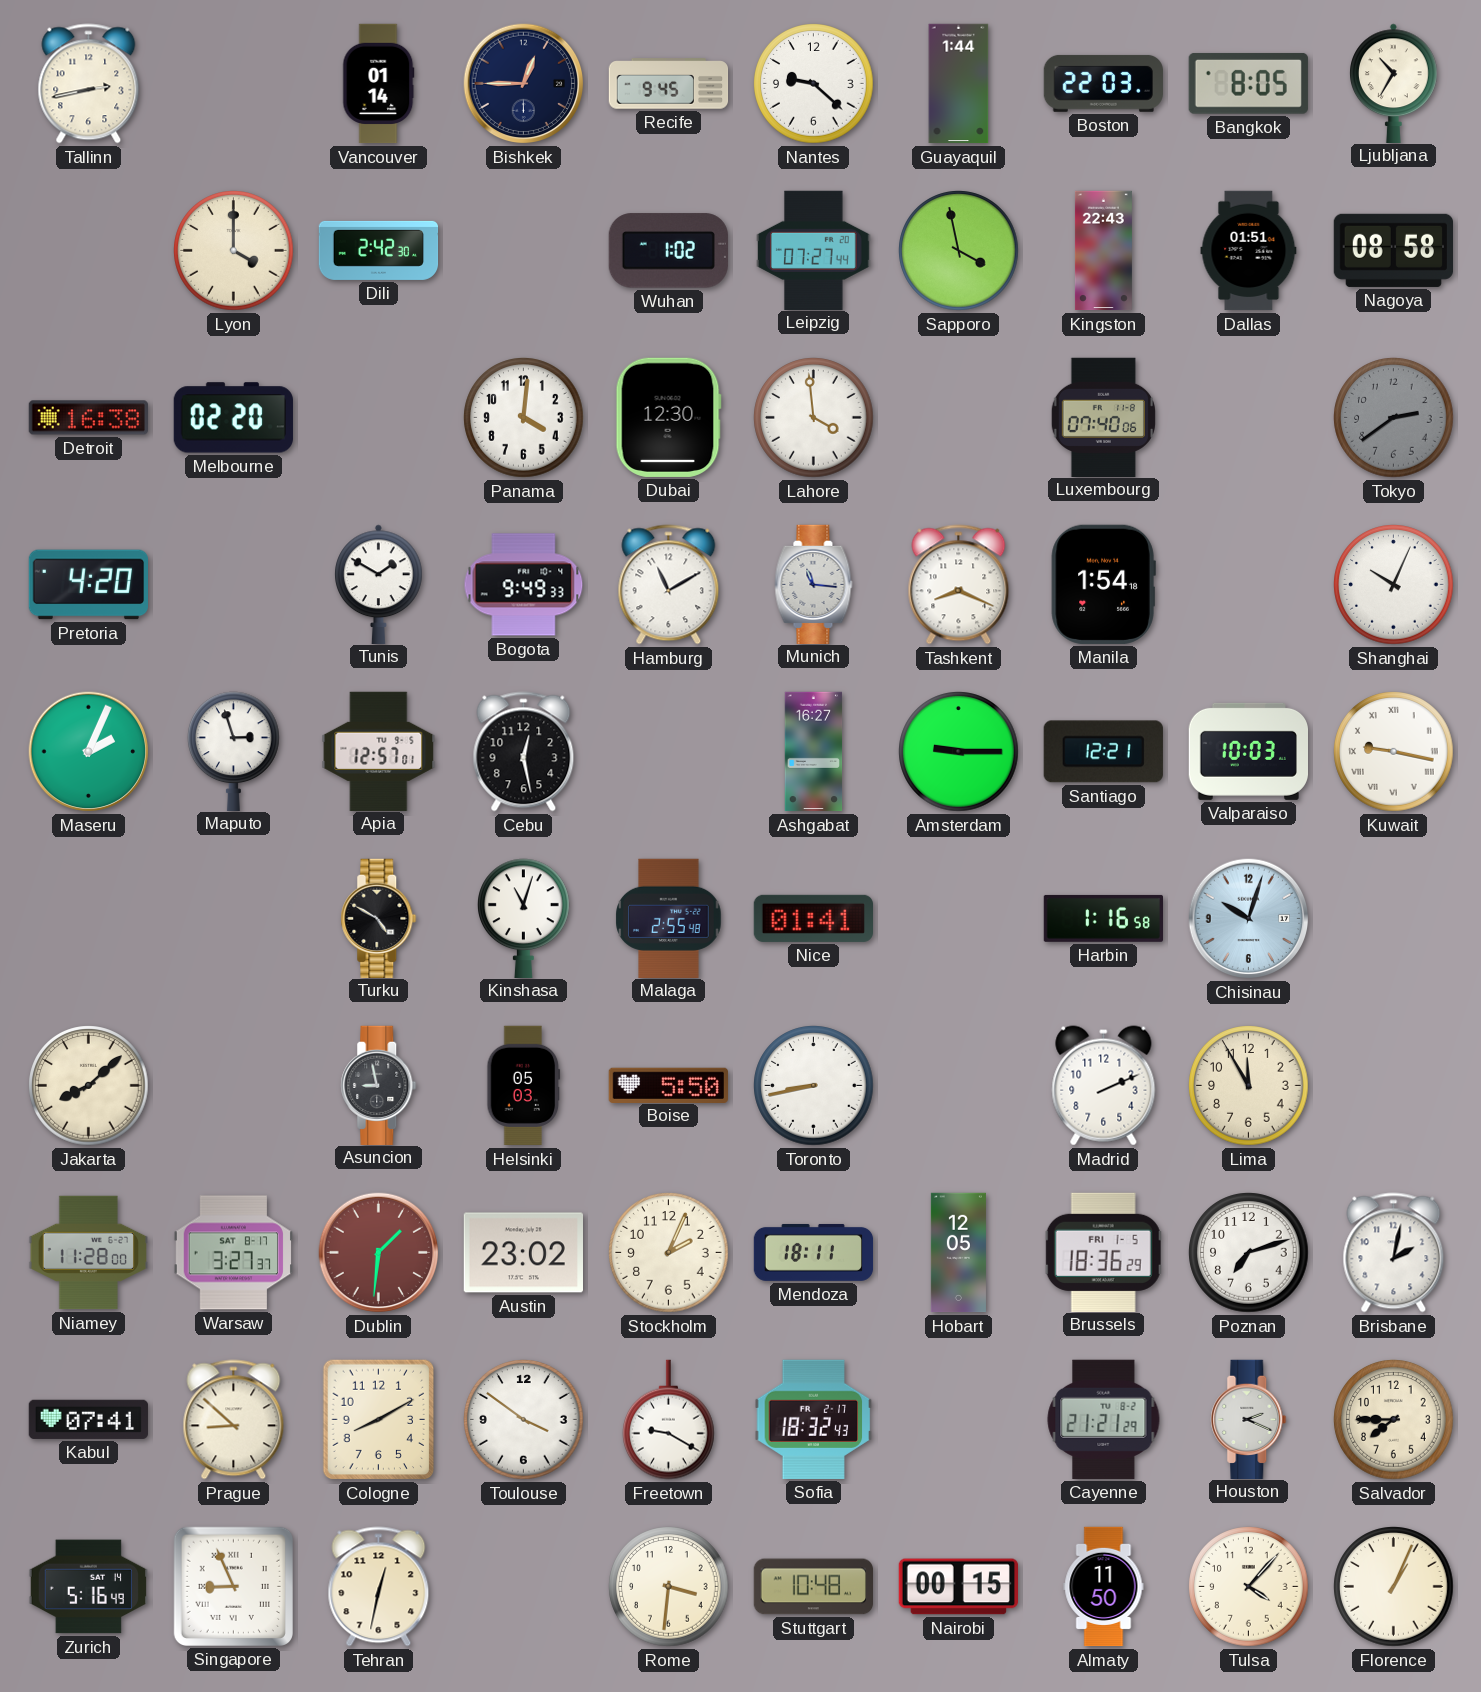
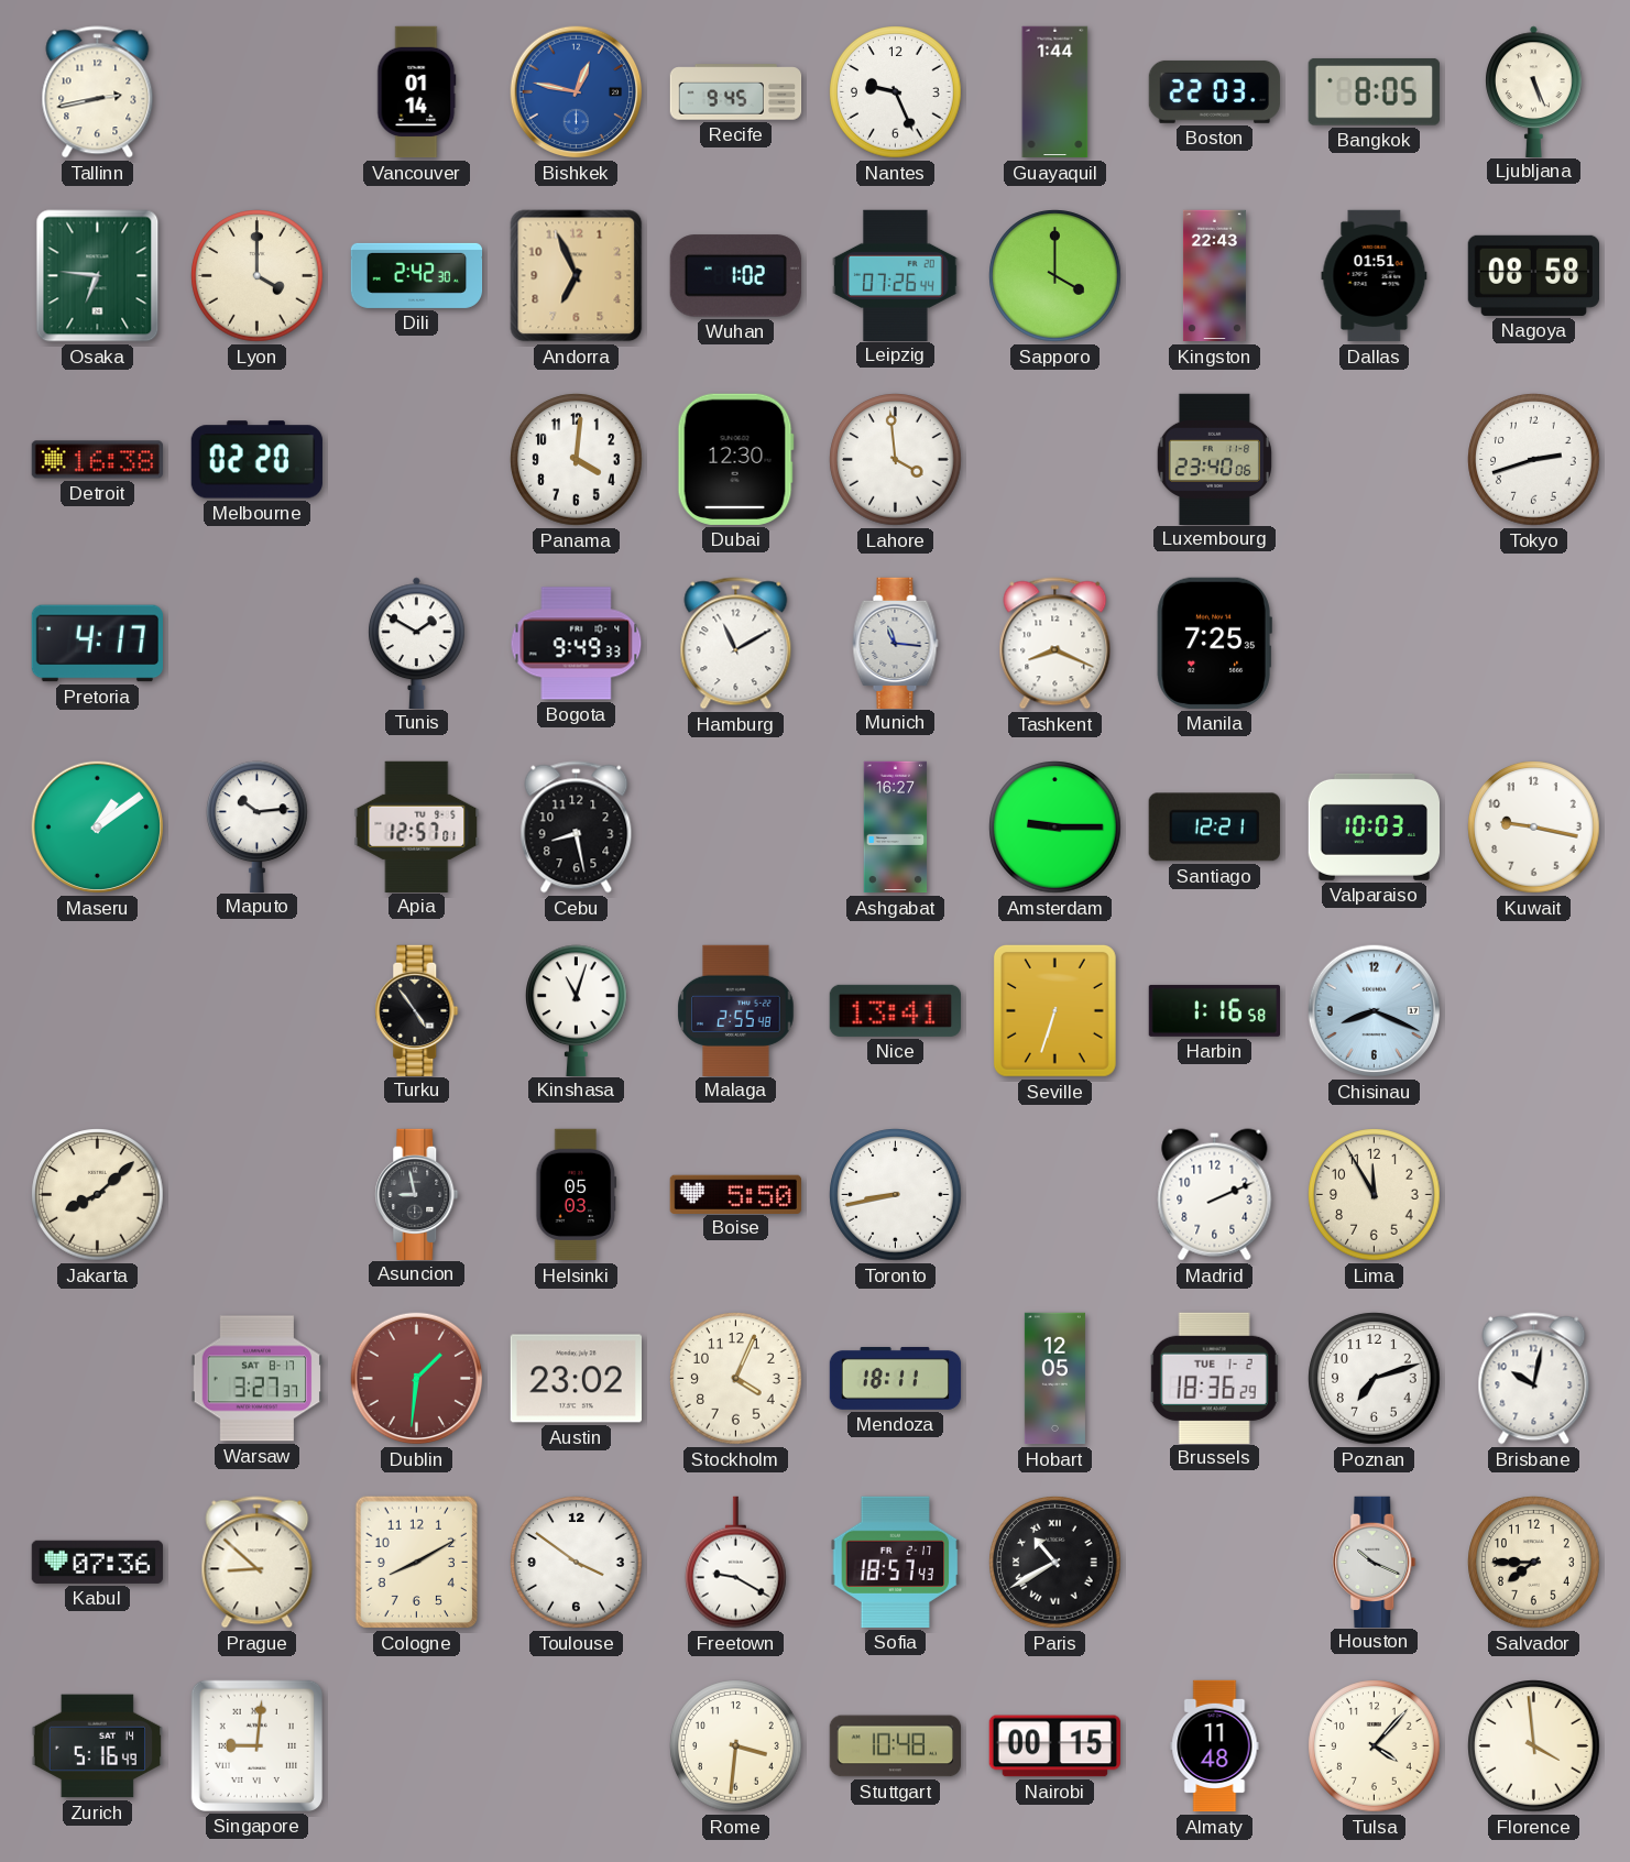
Bishkek: 12:45 -> 12:47
Bishkek dial: navy -> blue
Nantes: 9:22 -> 9:26
Ljubljana: 10:35 -> 5:26
Osaka: none -> 6:46
Andorra: none -> 6:56
Leipzig: 07:27 -> 07:26
Sapporo: 3:58 -> 4:00
Luxembourg: 07:40 -> 23:40
Tokyo: 2:39 -> 2:42
Tokyo dial: grey -> white
Pretoria: 4:20 -> 4:17
Manila: 1:54 -> 7:25
Shanghai: 10:04 -> none
Maseru: 2:04 -> 1:09
Maputo: 2:57 -> 10:14
Cebu: 12:28 -> 8:28
Kuwait numerals: Roman -> Arabic
Turku: 4:50 -> 4:54
Nice: 01:41 -> 13:41
Seville: none -> 6:33
Chisinau: 10:03 -> 8:19
Niamey: 11:28 -> none
Stockholm: 2:04 -> 4:04
Brussels date: FRI 1-5 -> TUE 1-2
Brisbane: 2:02 -> 10:02
Kabul: 07:41 -> 07:36
Sofia: 18:32 -> 18:57
Paris: none -> 10:40
Cayenne: 21:21 -> none
Houston: 2:19 -> 10:19
Singapore: 8:56 -> 9:01
Tehran: 12:32 -> none
Almaty: 11:50 -> 11:48
Florence: 1:04 -> 3:59
